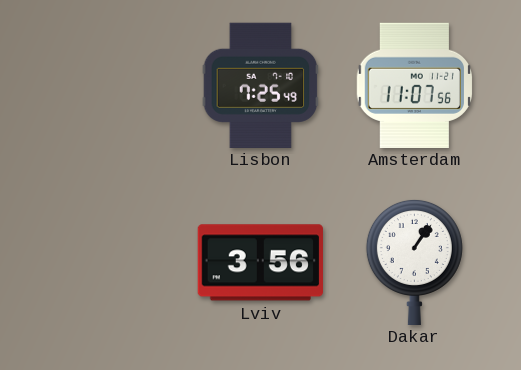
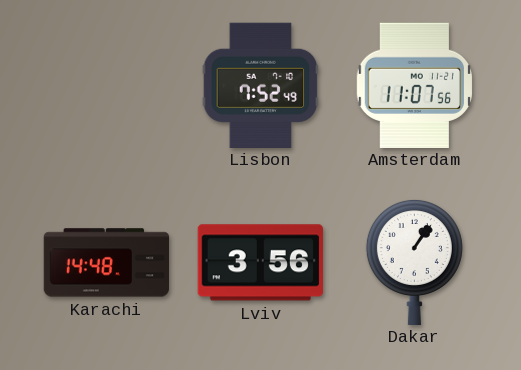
Lisbon: 7:25 -> 7:52
Karachi: none -> 14:48
